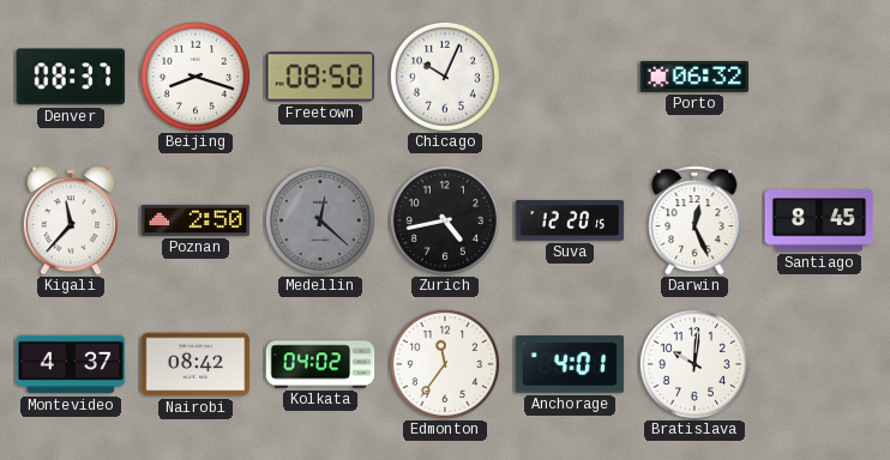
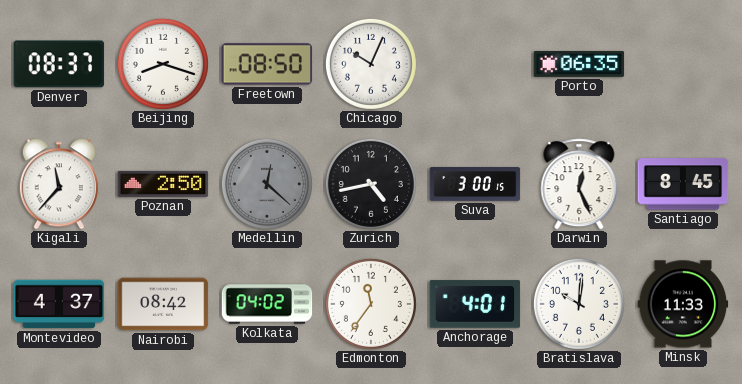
Porto: 06:32 -> 06:35
Suva: 12:20 -> 3:00
Minsk: none -> 11:33
